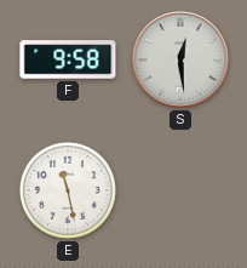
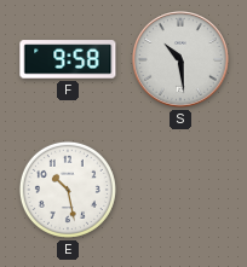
S: 12:29 -> 10:29
E: 11:28 -> 10:28
